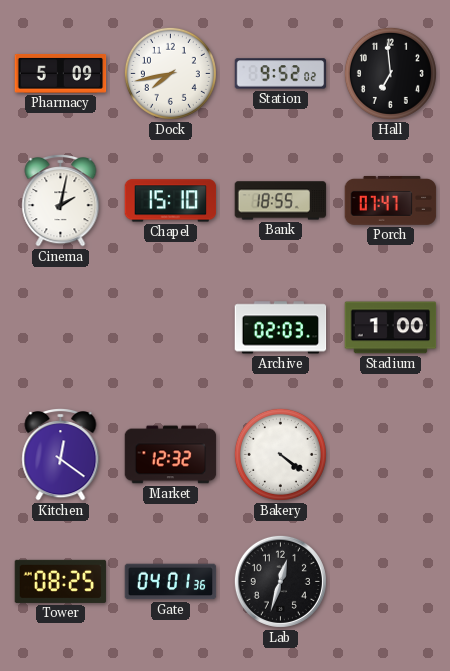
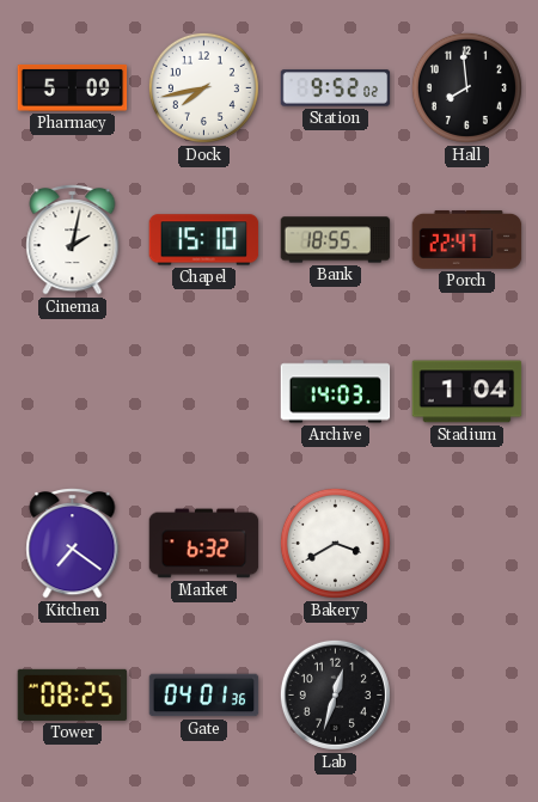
Hall: 6:59 -> 7:59
Porch: 07:47 -> 22:47
Archive: 02:03 -> 14:03
Stadium: 1:00 -> 1:04
Kitchen: 12:21 -> 7:21
Market: 12:32 -> 6:32
Bakery: 4:21 -> 3:40
